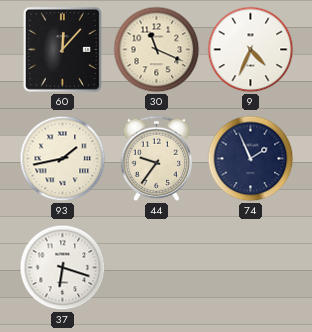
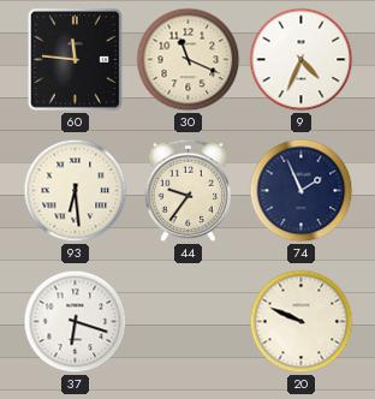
60: 12:07 -> 11:46
93: 1:43 -> 6:29
20: none -> 9:49
